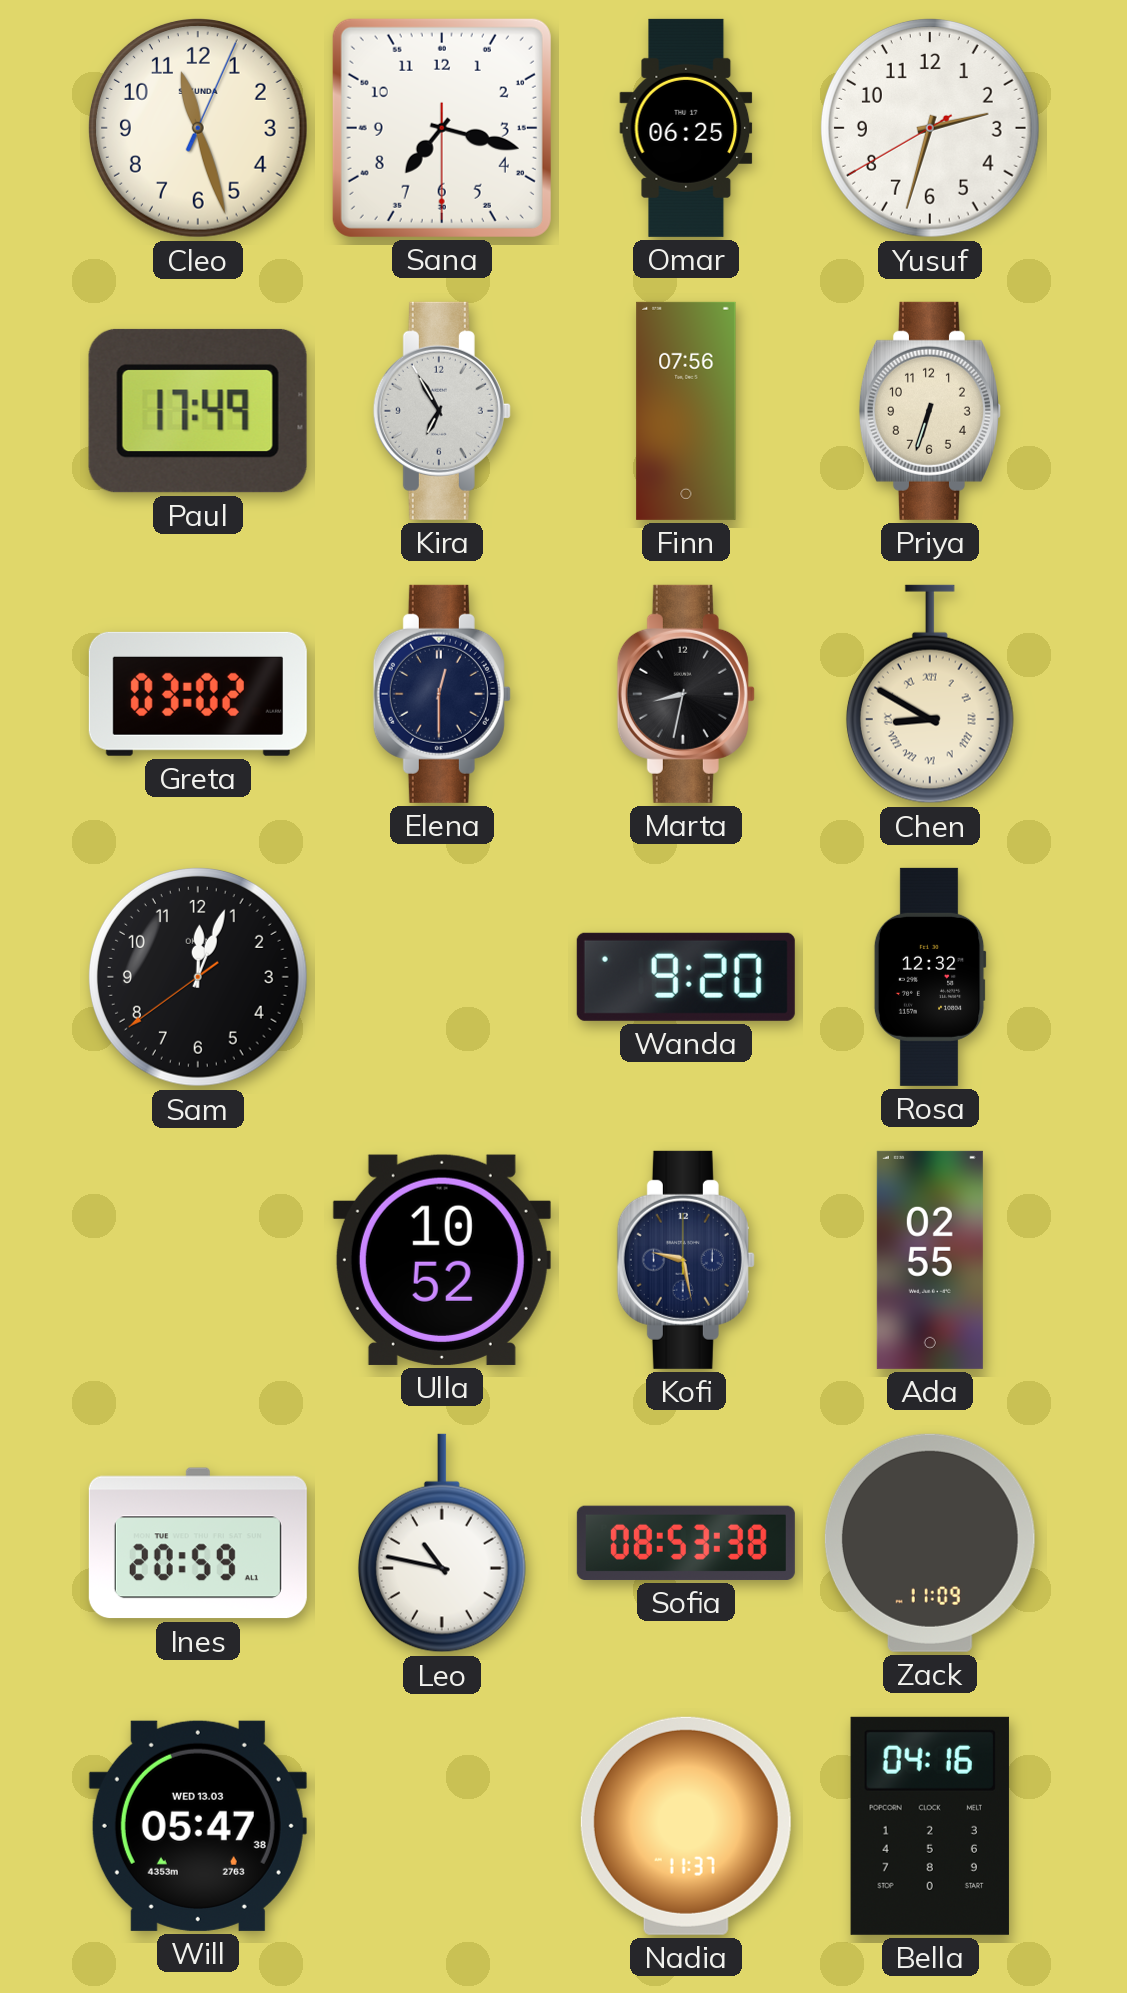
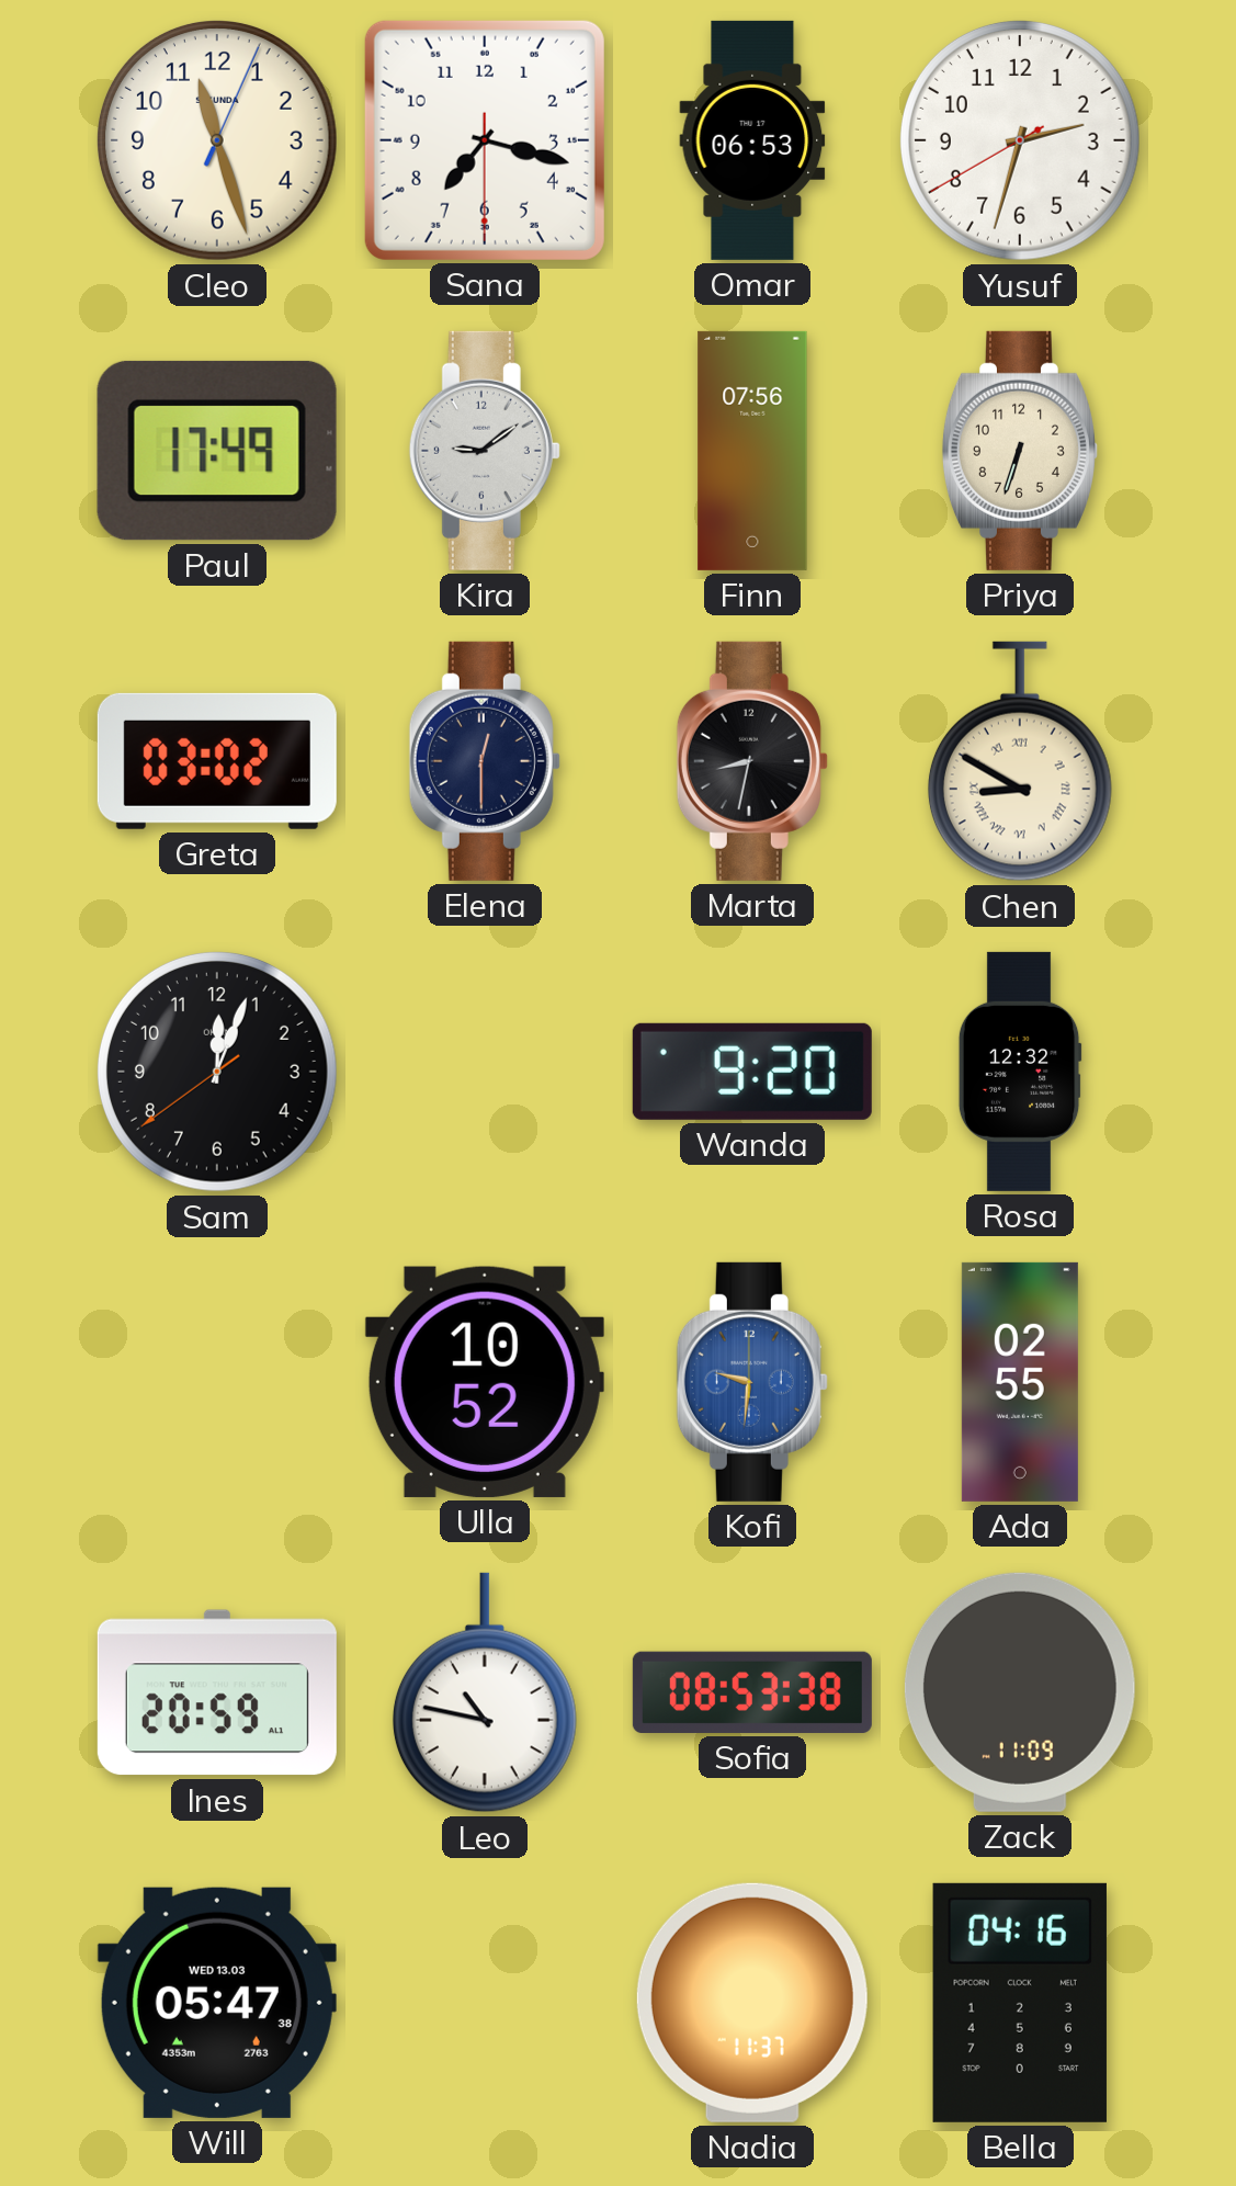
Omar: 06:25 -> 06:53
Kira: 6:55 -> 9:09
Kofi: 9:28 -> 9:31
Kofi dial: navy -> blue
